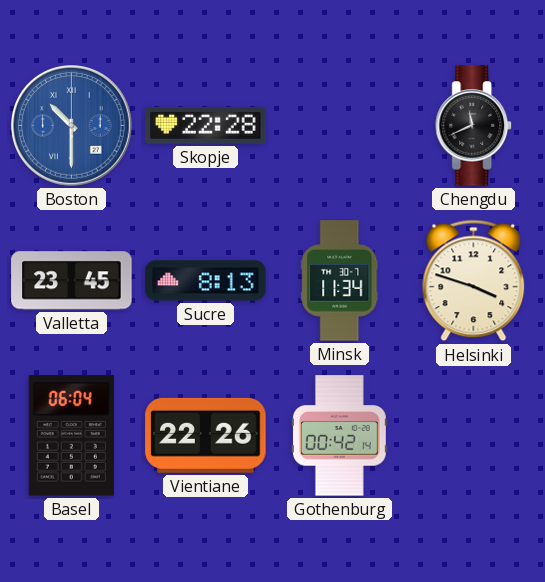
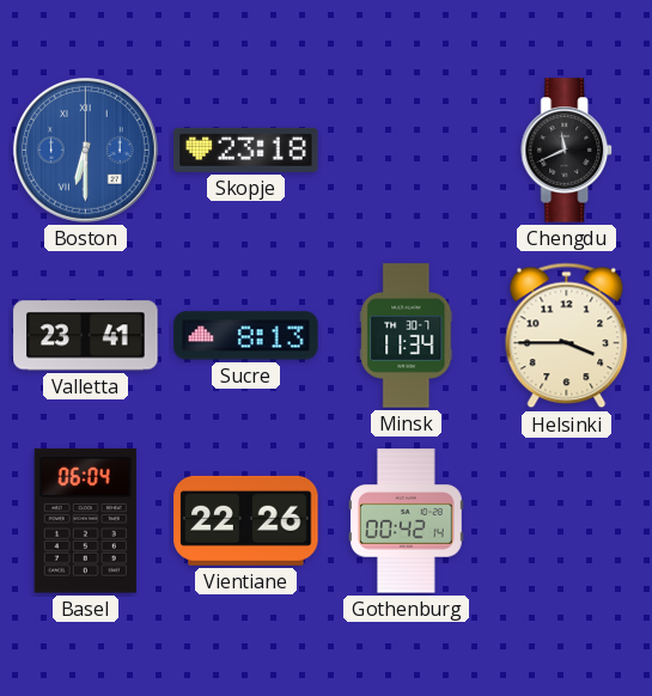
Boston: 10:30 -> 6:30
Skopje: 22:28 -> 23:18
Valletta: 23:45 -> 23:41
Helsinki: 3:48 -> 3:45
